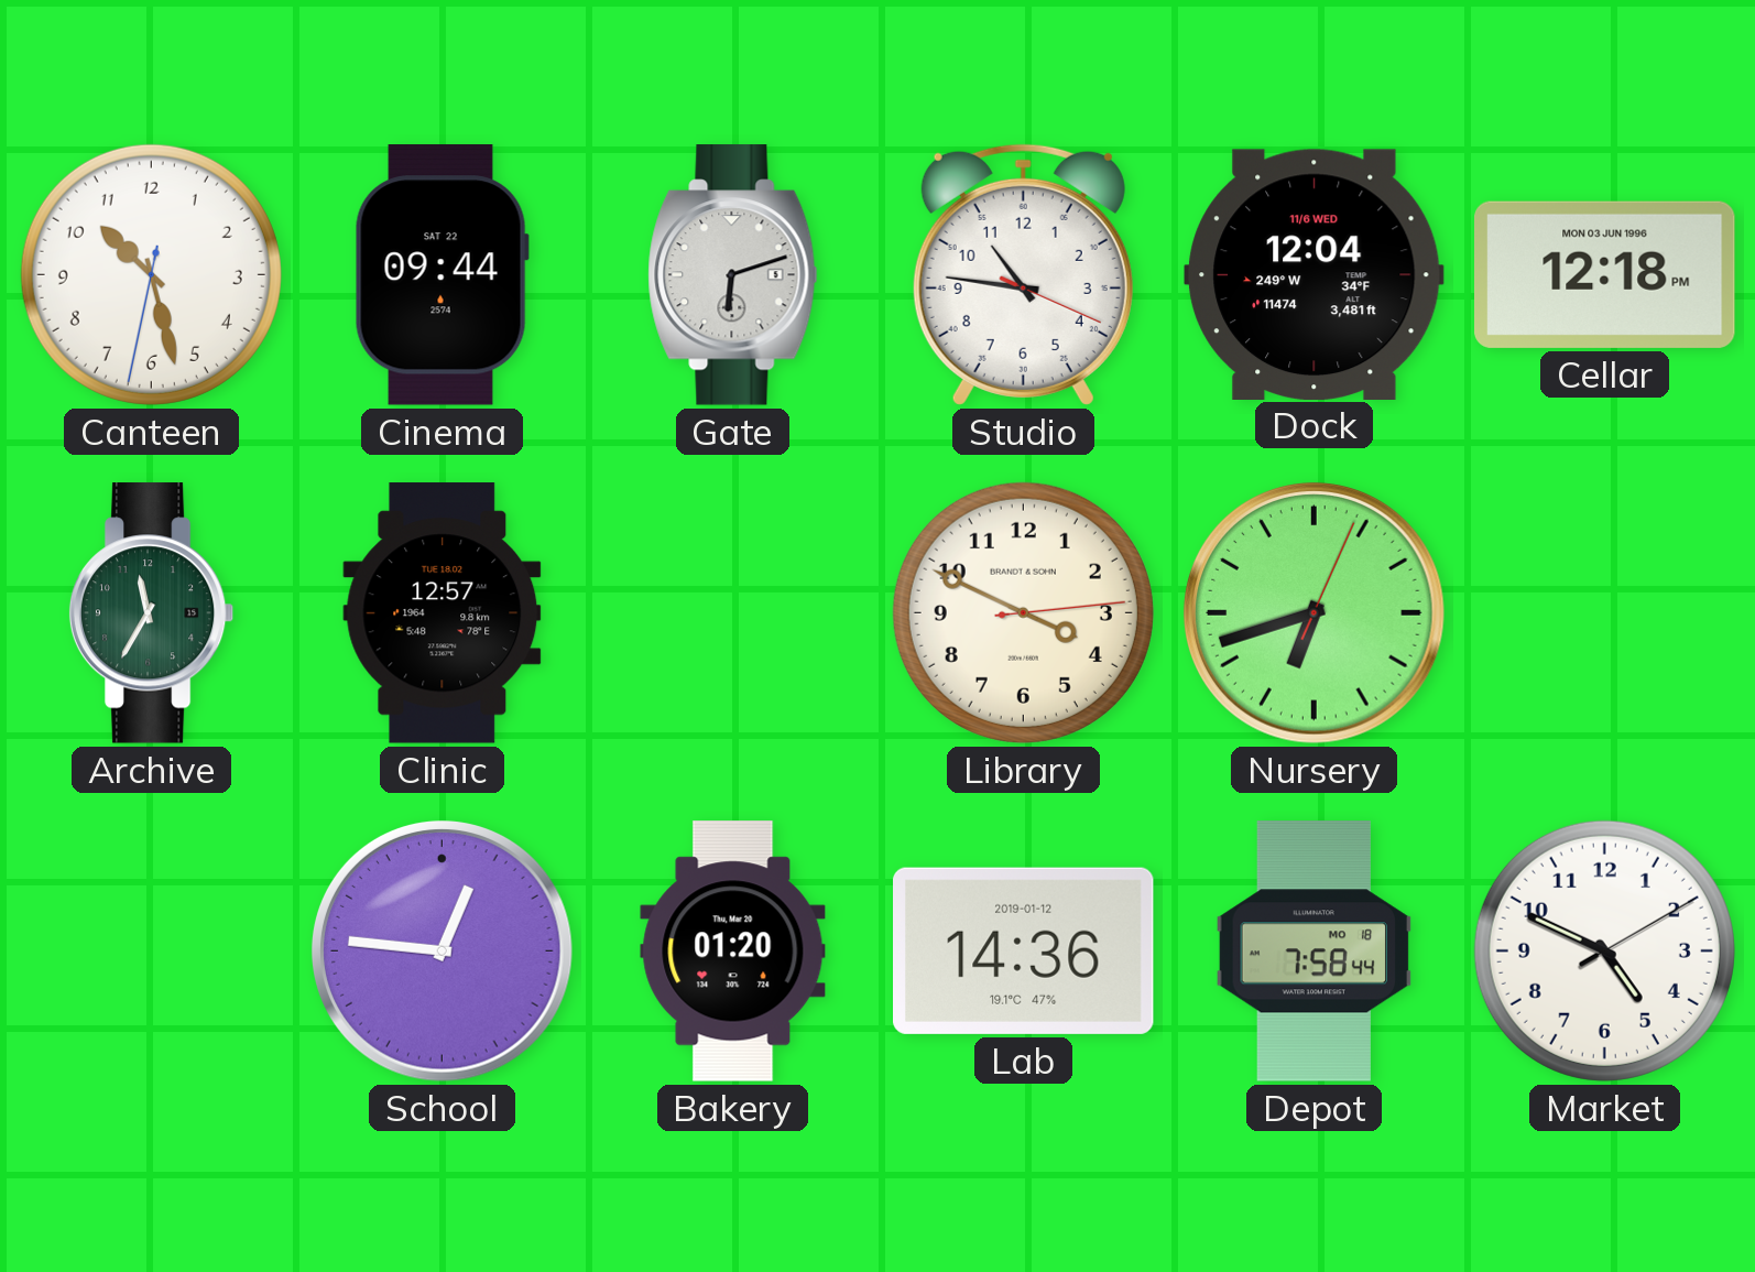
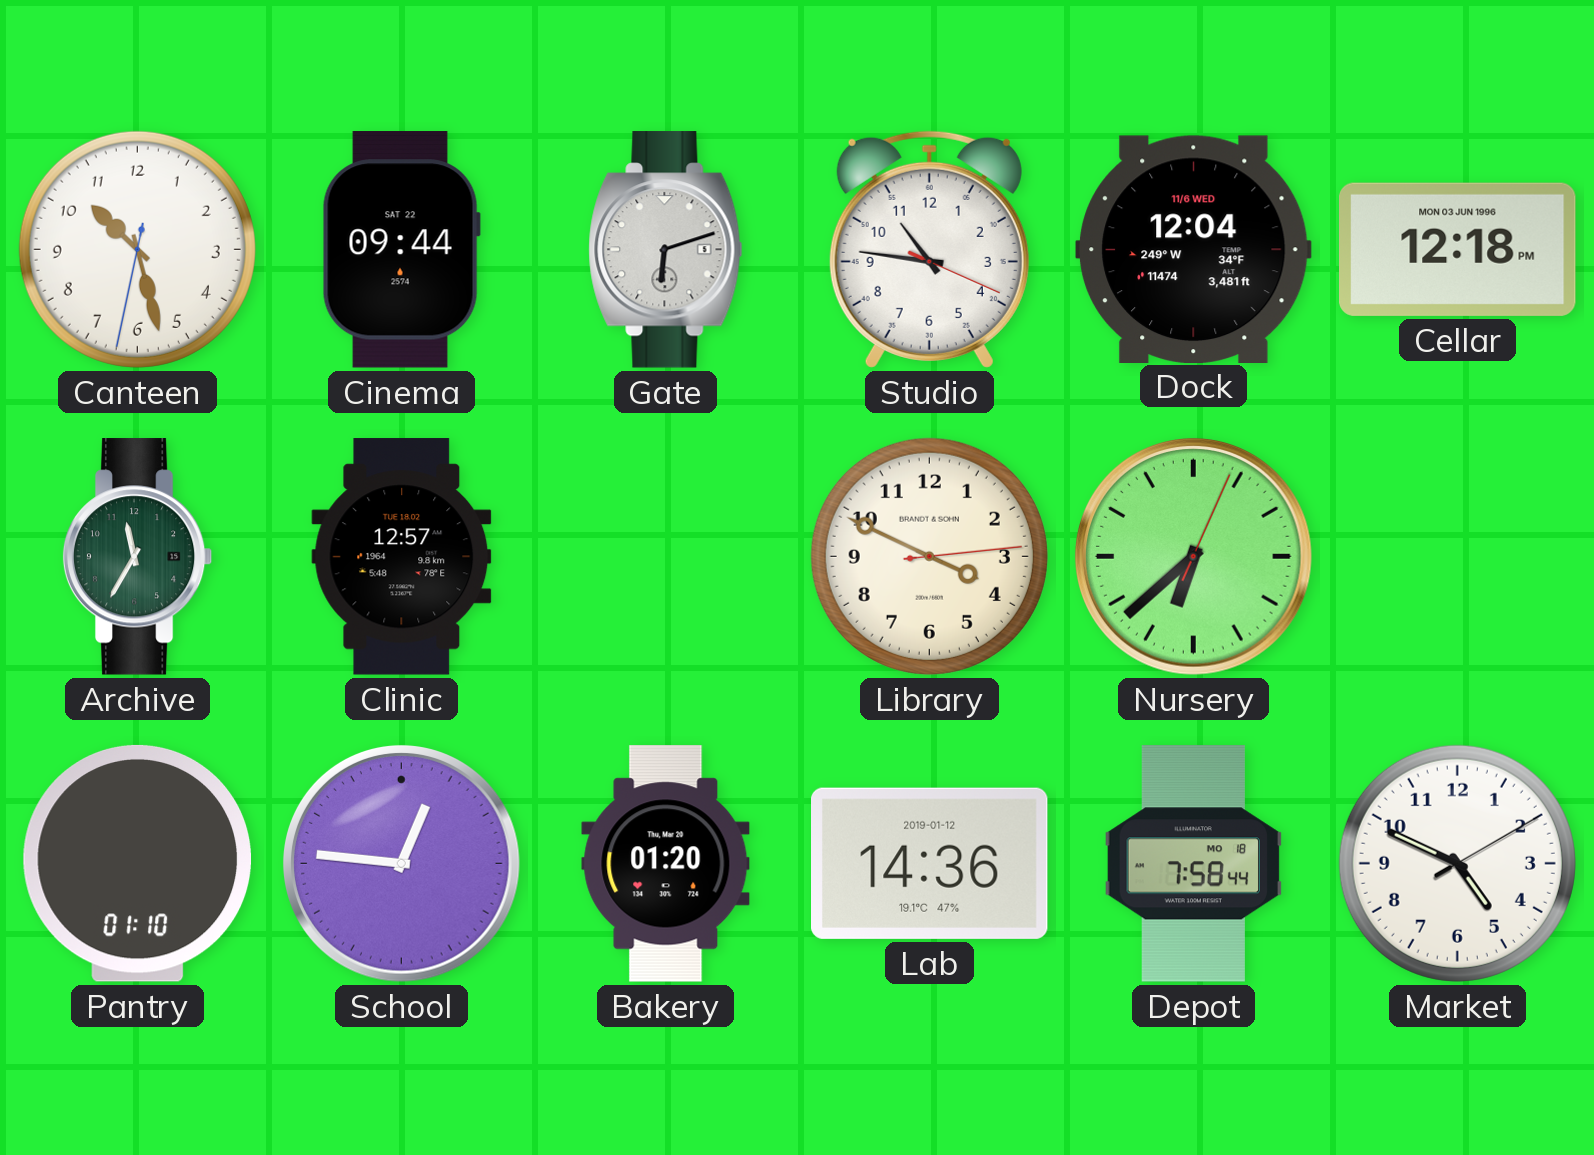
Nursery: 6:42 -> 6:38
Pantry: none -> 01:10
